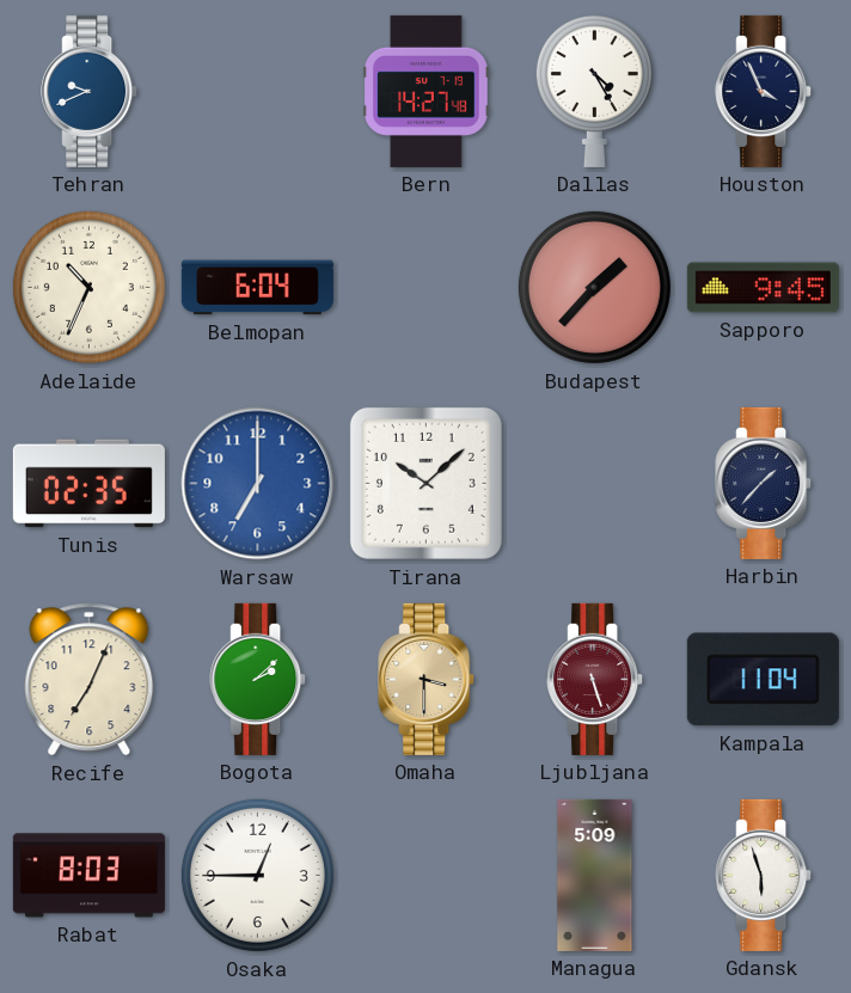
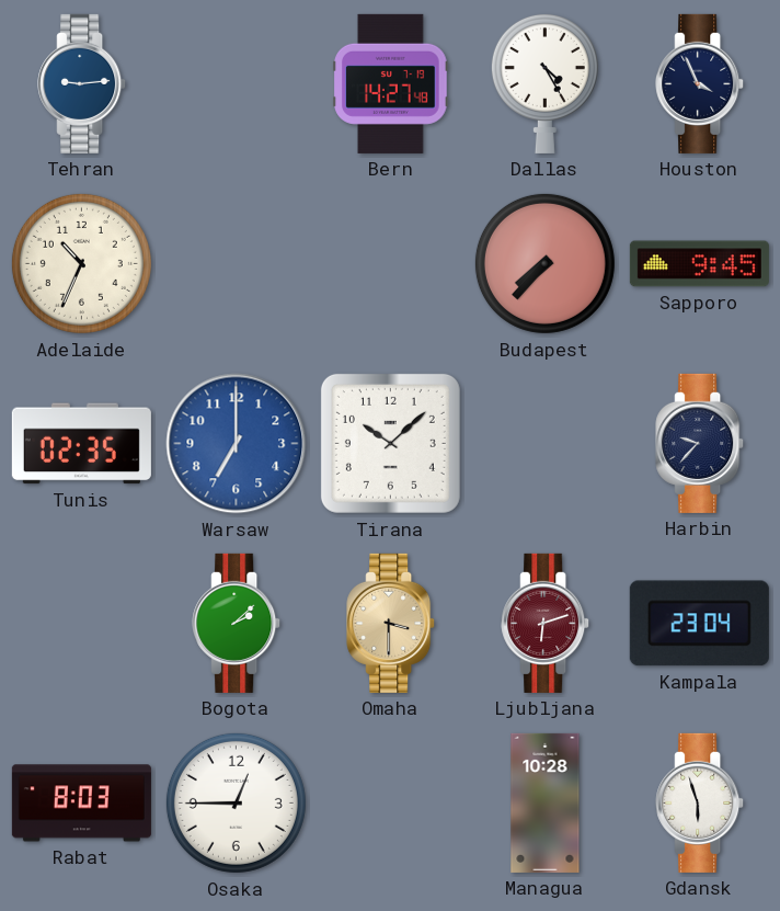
Tehran: 9:41 -> 9:14
Belmopan: 6:04 -> none
Budapest: 1:37 -> 7:37
Harbin: 1:37 -> 9:37
Recife: 7:04 -> none
Ljubljana: 5:27 -> 6:12
Kampala: 11:04 -> 23:04
Managua: 5:09 -> 10:28
